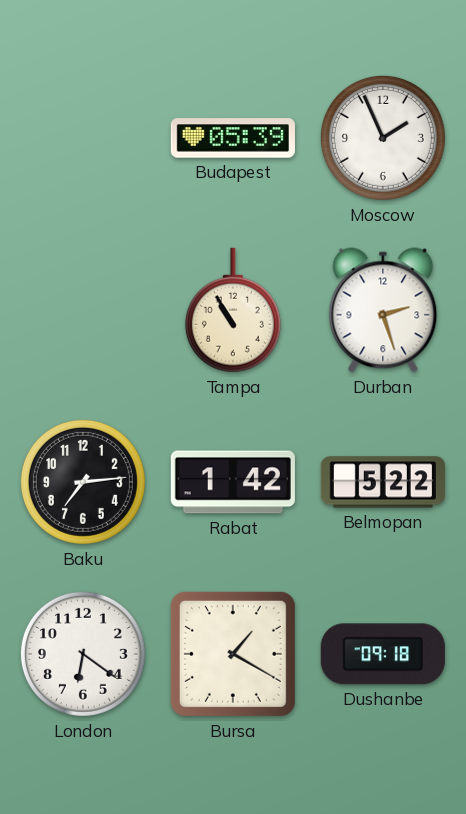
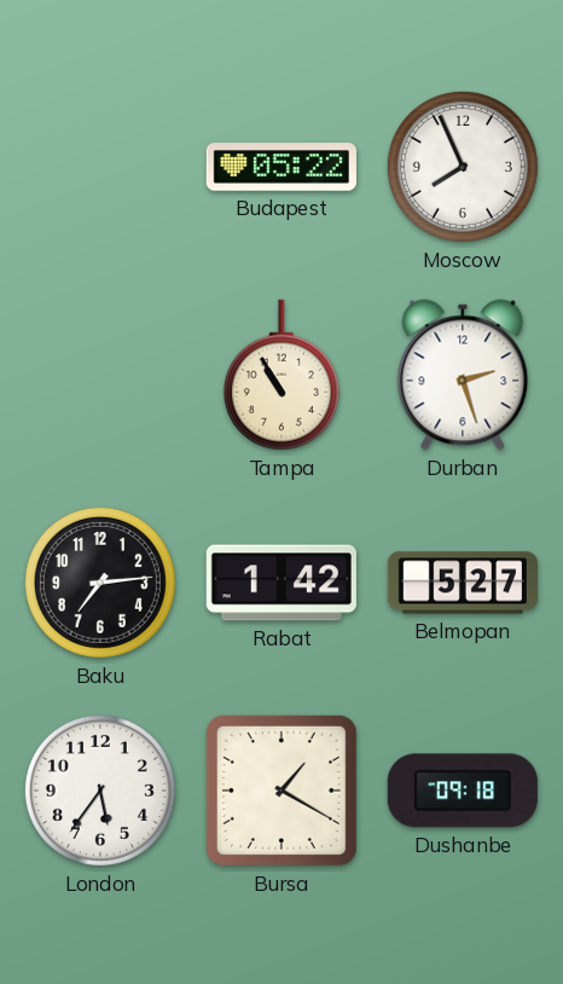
Budapest: 05:39 -> 05:22
Moscow: 1:56 -> 7:56
Belmopan: 5:22 -> 5:27
London: 6:21 -> 5:36
